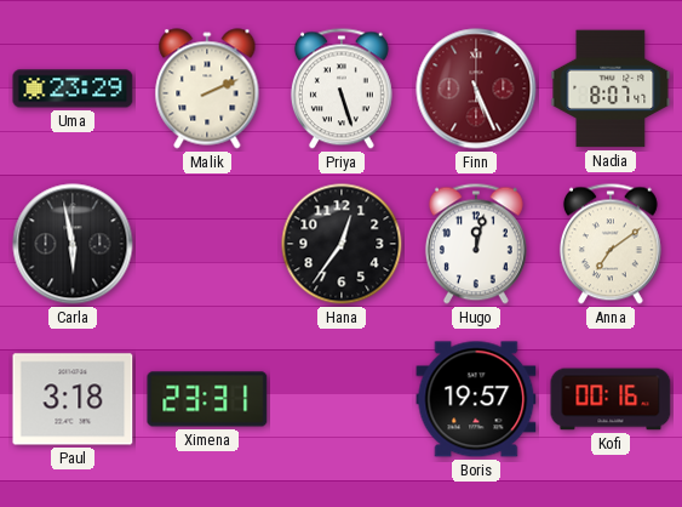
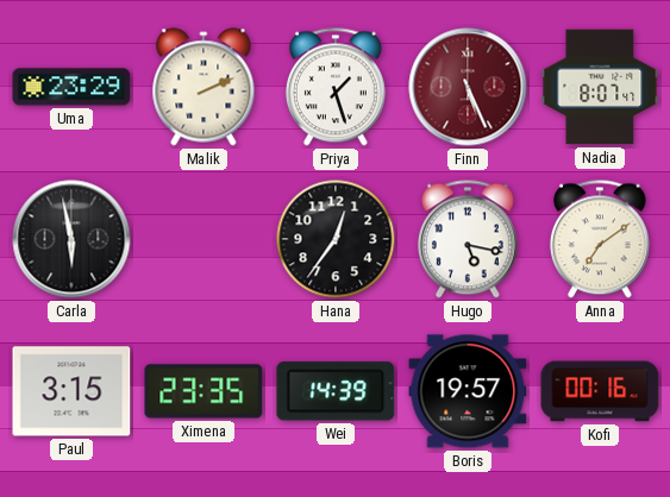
Priya: 5:27 -> 1:27
Hugo: 12:02 -> 5:17
Paul: 3:18 -> 3:15
Ximena: 23:31 -> 23:35
Wei: none -> 14:39
